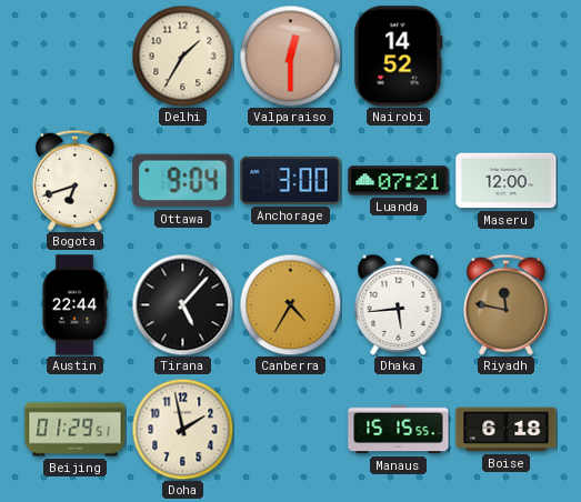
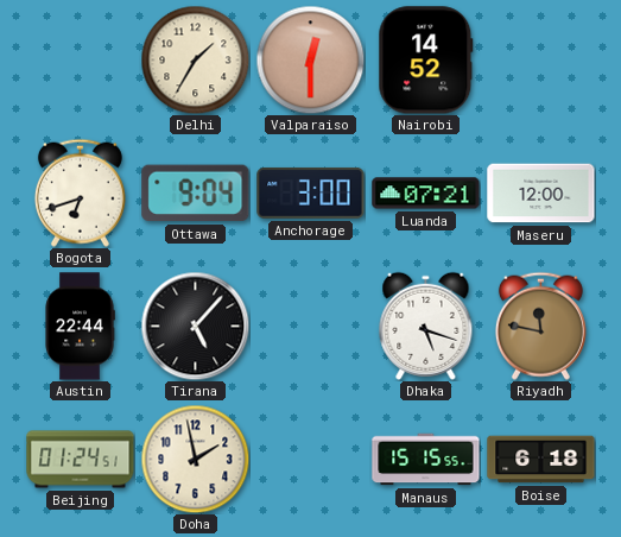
Canberra: 4:35 -> none
Dhaka: 5:44 -> 5:18
Beijing: 01:29 -> 01:24
